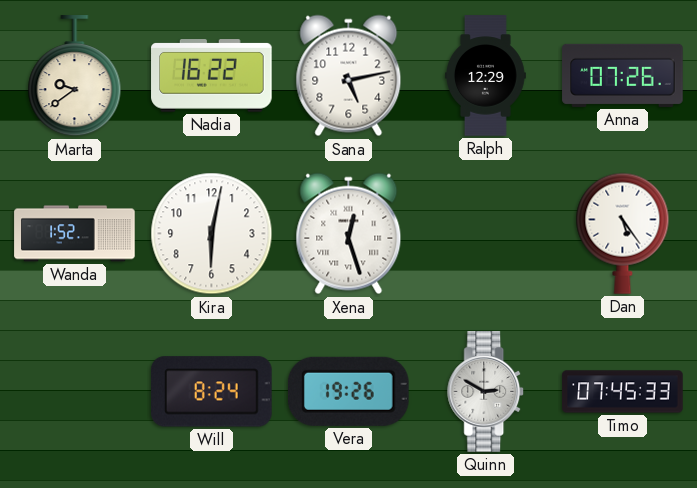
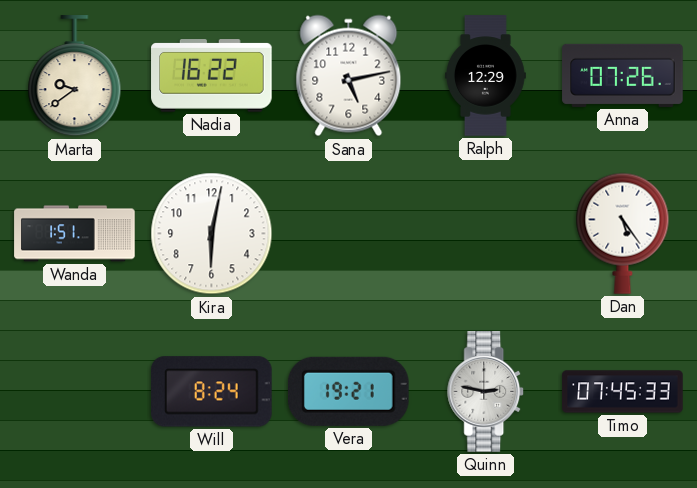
Wanda: 1:52 -> 1:51
Xena: 12:27 -> none
Vera: 19:26 -> 19:21
Quinn: 2:50 -> 2:47
